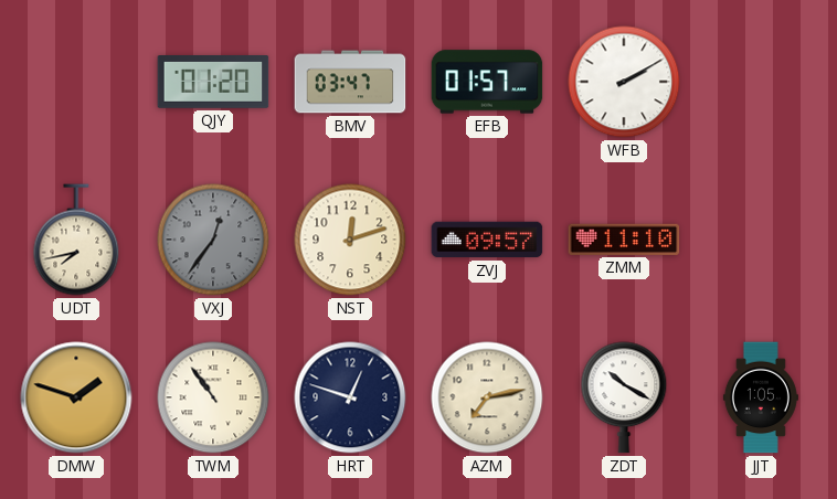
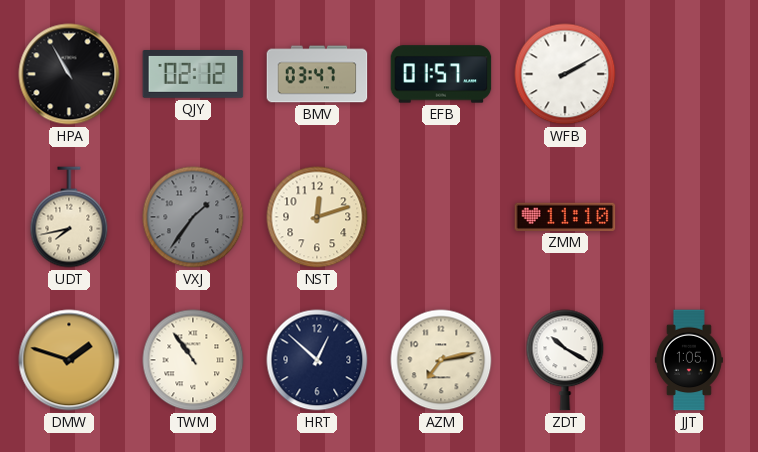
HPA: none -> 10:55
QJY: 01:20 -> 02:12
VXJ: 12:36 -> 1:36
ZVJ: 09:57 -> none
HRT: 12:48 -> 12:52
